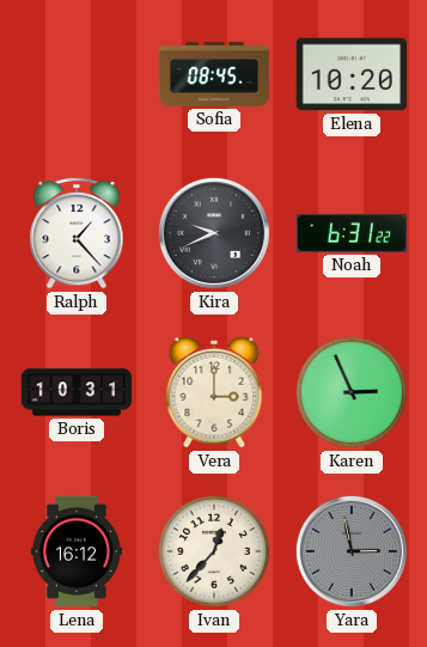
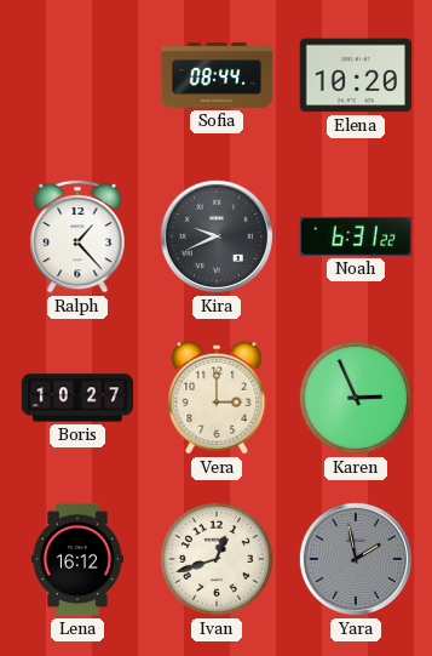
Sofia: 08:45 -> 08:44
Boris: 10:31 -> 10:27
Ivan: 12:37 -> 12:42
Yara: 2:58 -> 1:58
